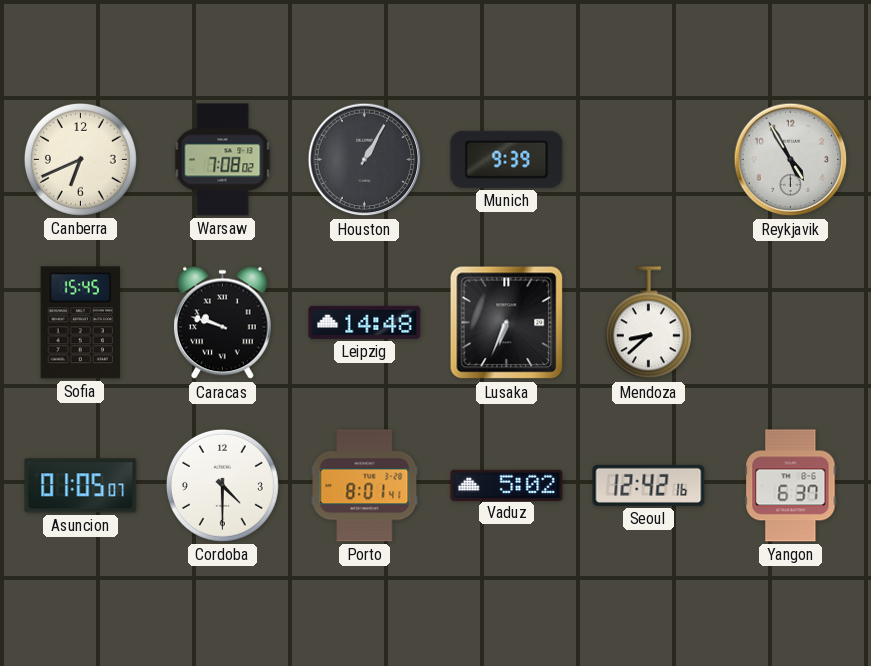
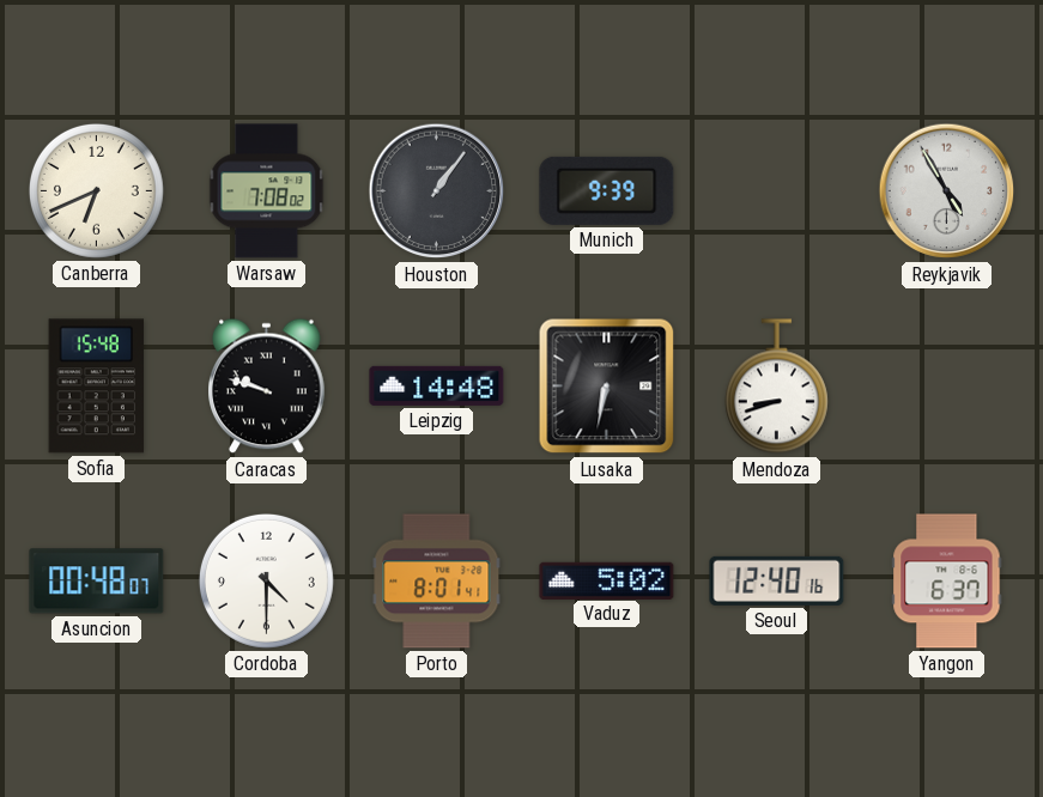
Houston: 1:05 -> 1:06
Sofia: 15:45 -> 15:48
Lusaka: 6:34 -> 6:32
Mendoza: 8:38 -> 8:42
Asuncion: 01:05 -> 00:48
Seoul: 12:42 -> 12:40
